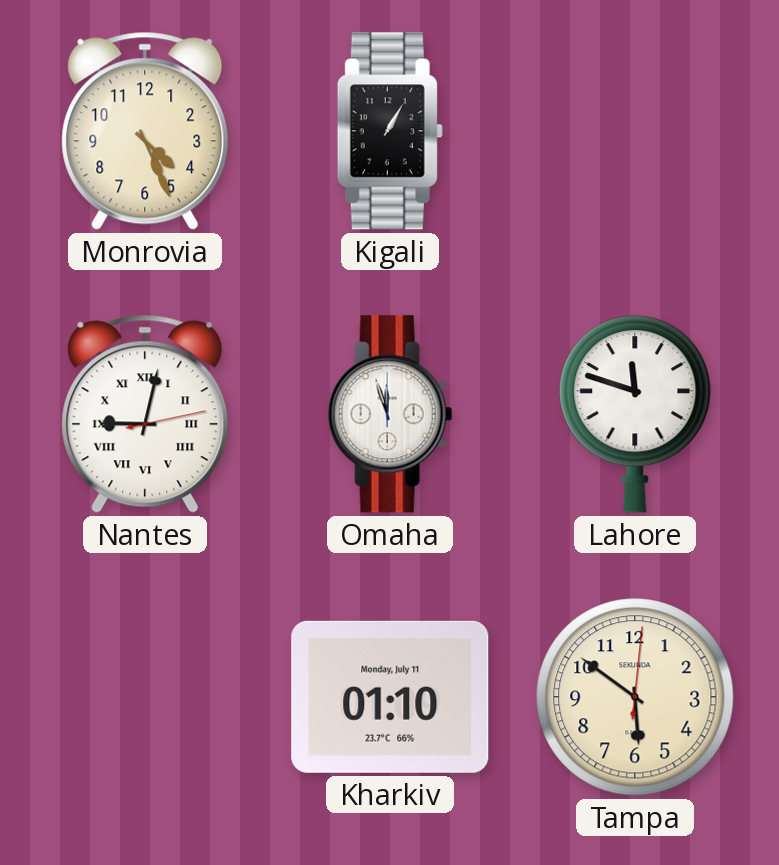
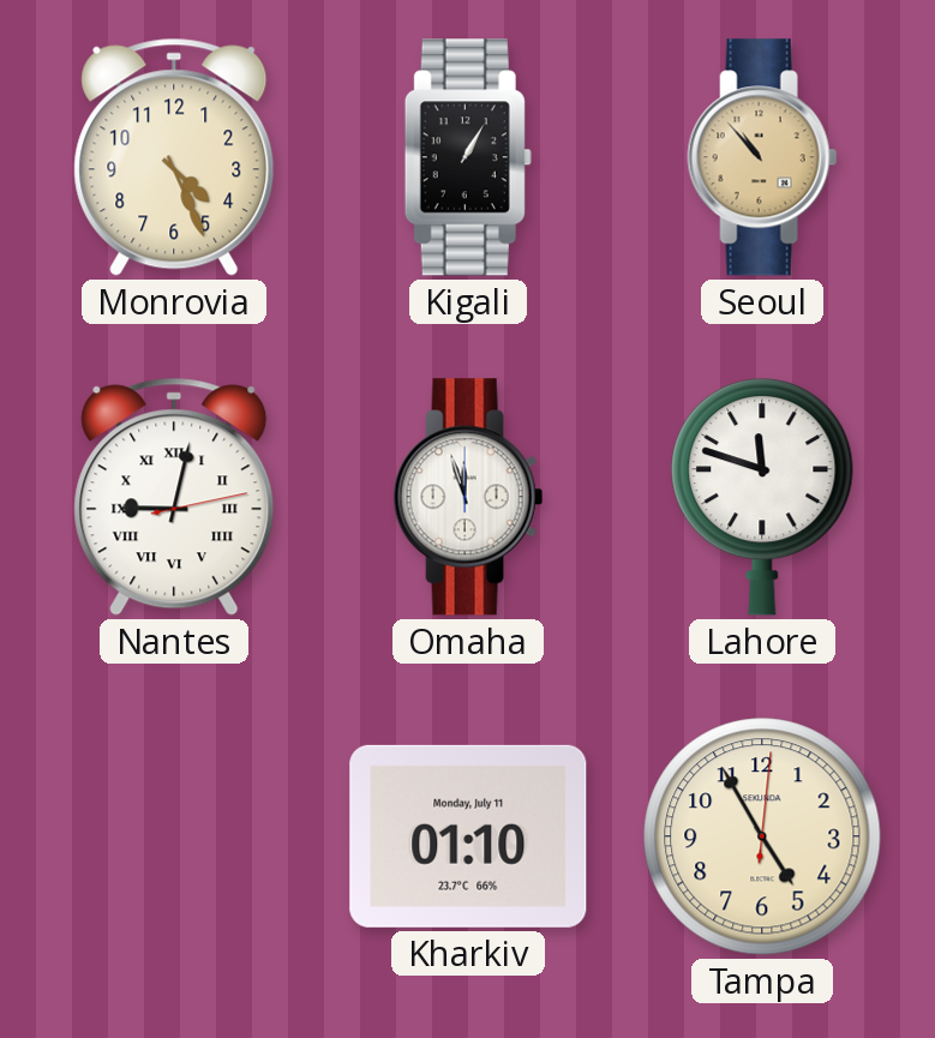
Seoul: none -> 10:53
Tampa: 5:51 -> 4:55
